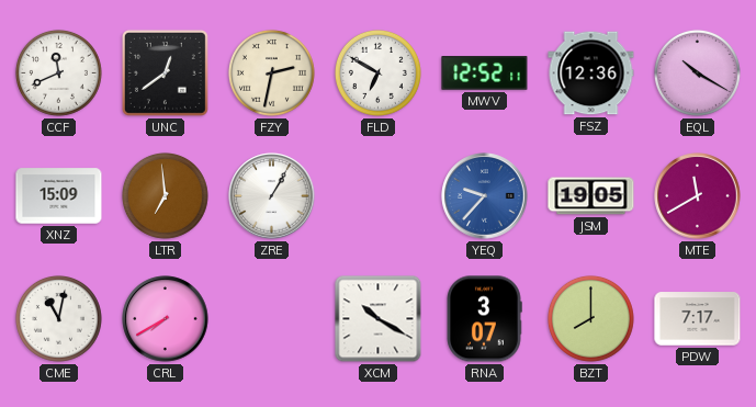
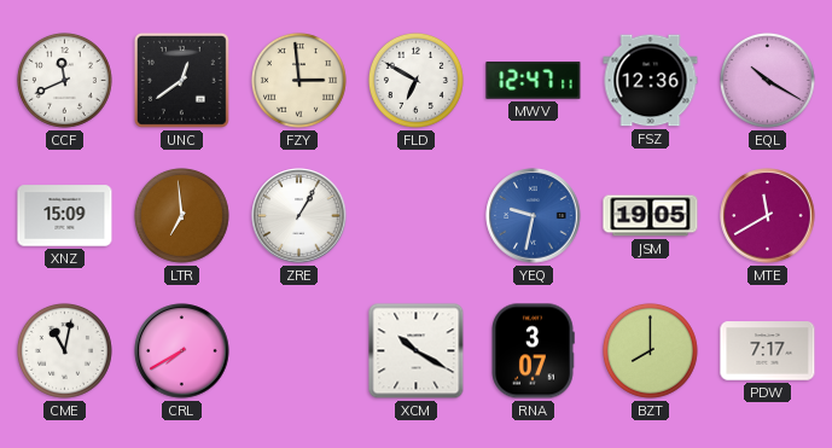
FZY: 2:32 -> 2:59
MWV: 12:52 -> 12:47
YEQ: 9:37 -> 9:32
